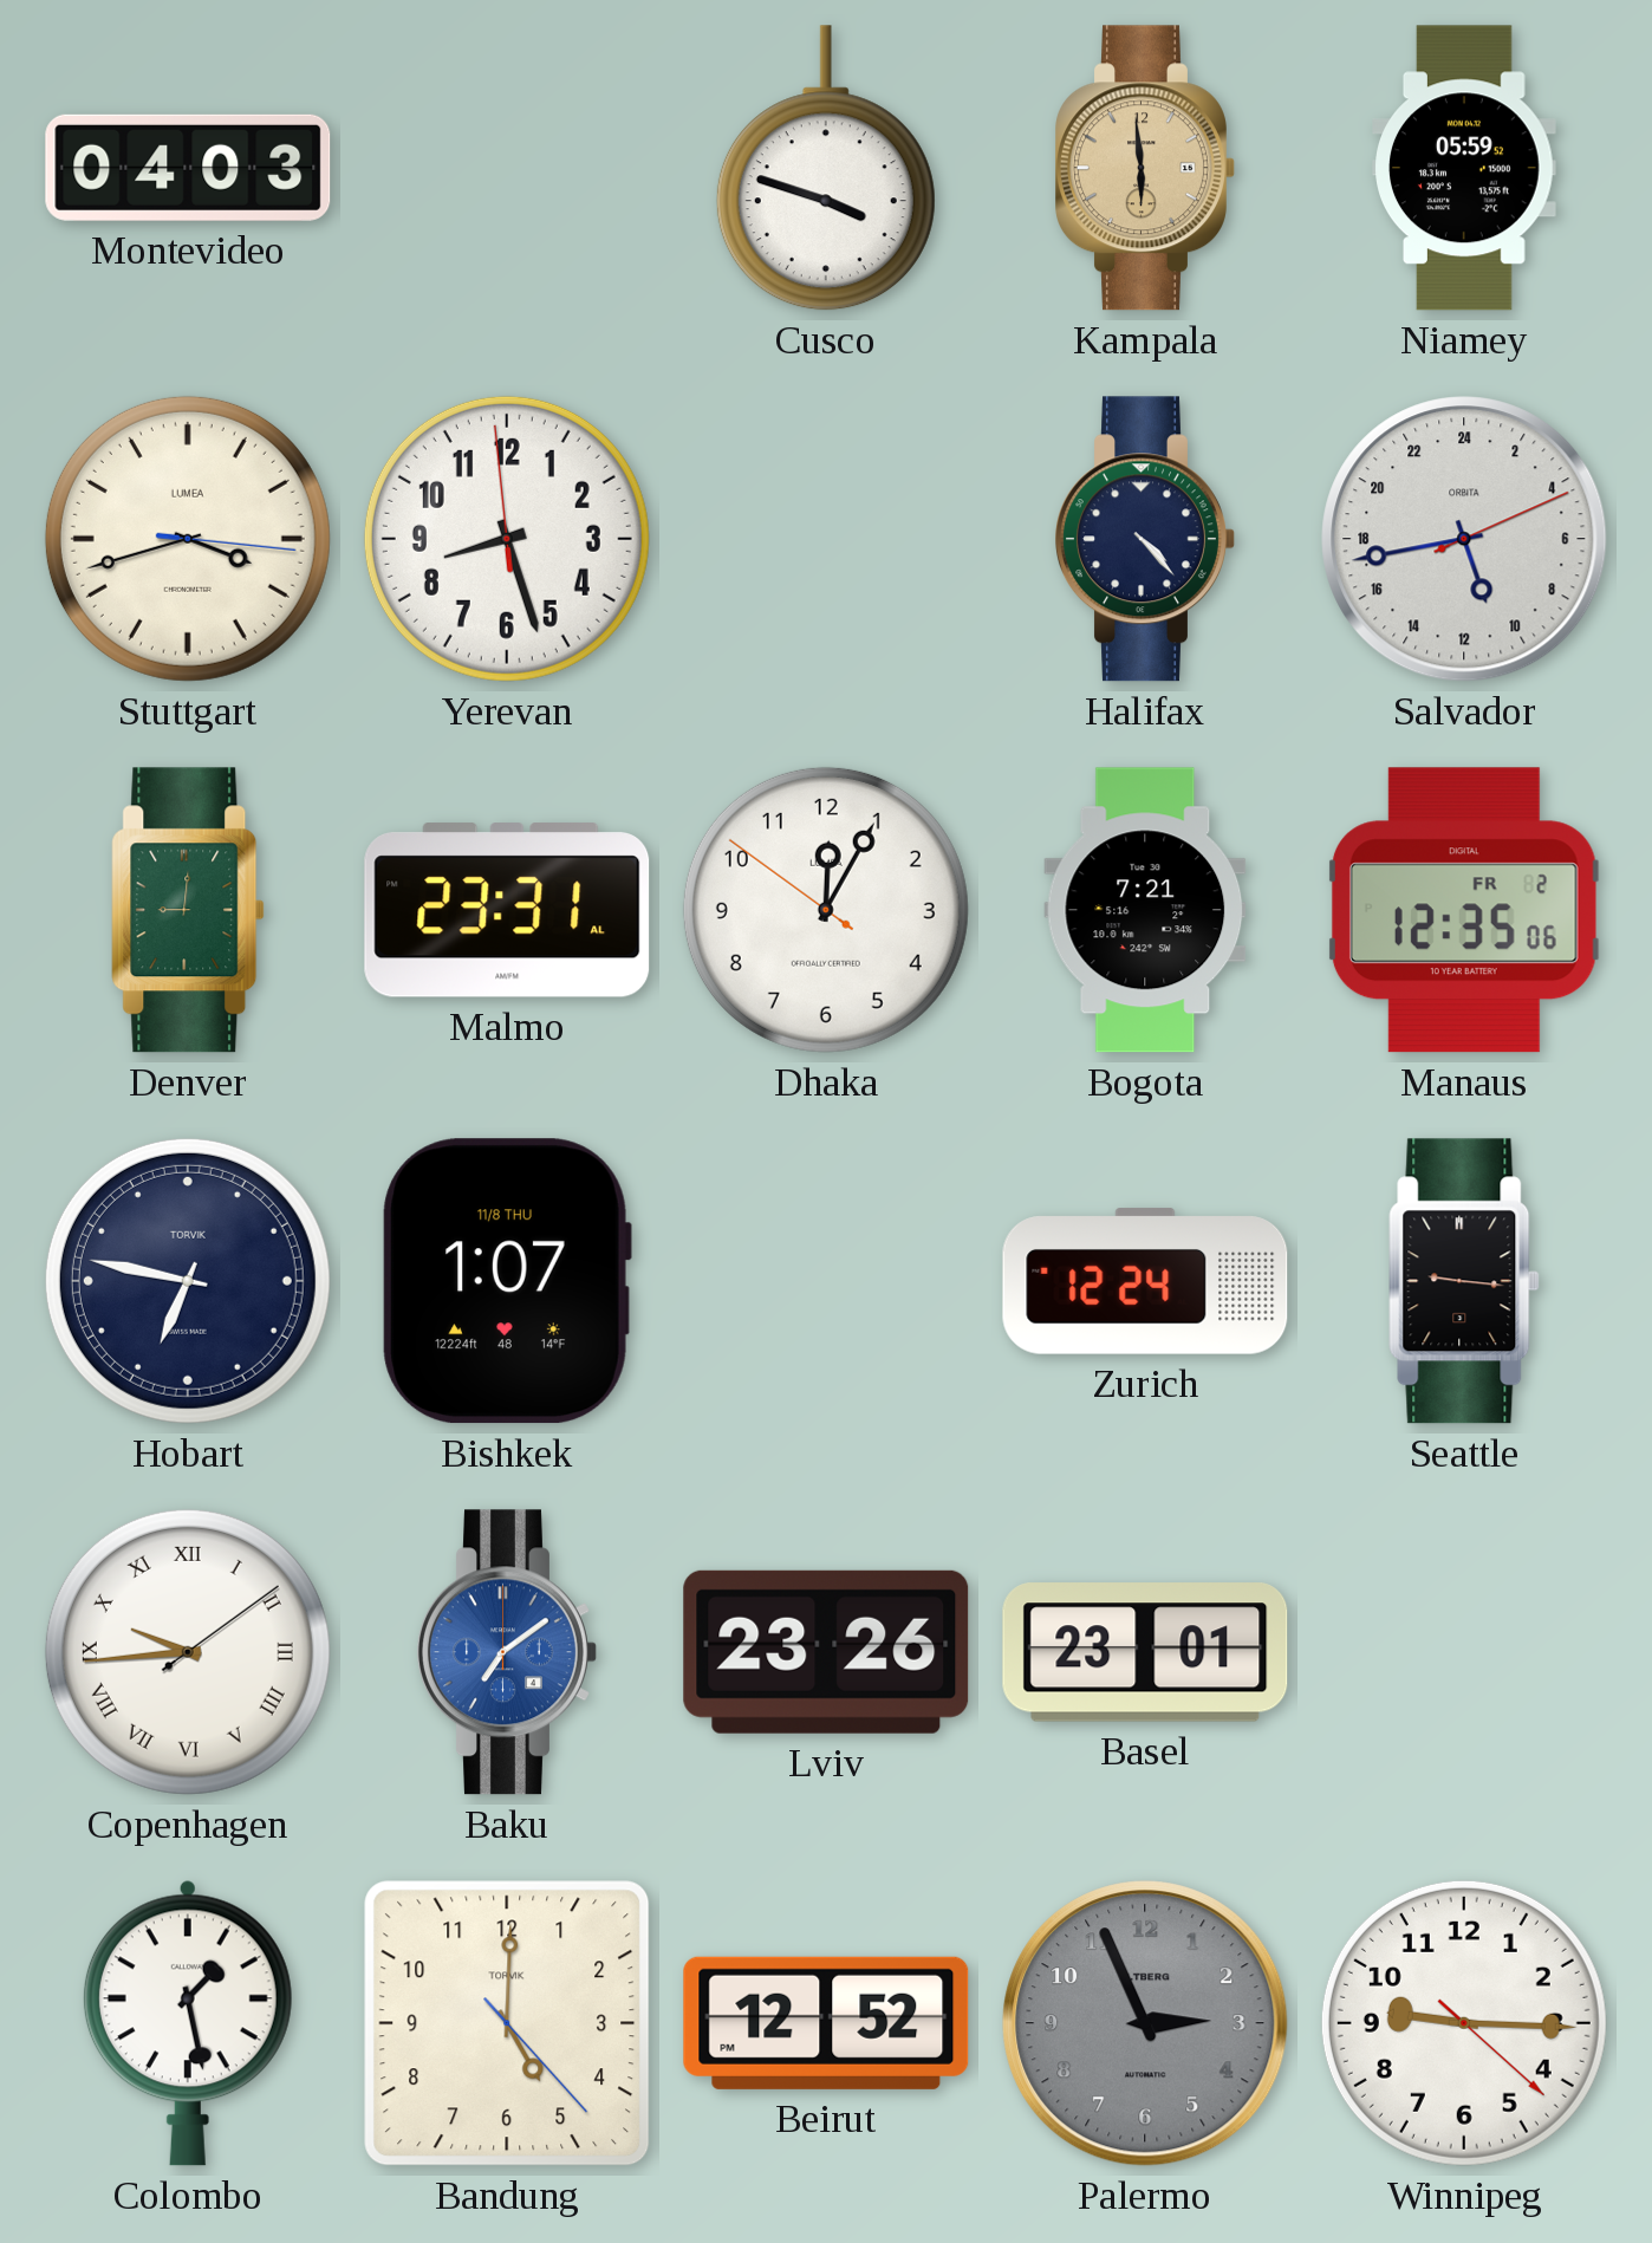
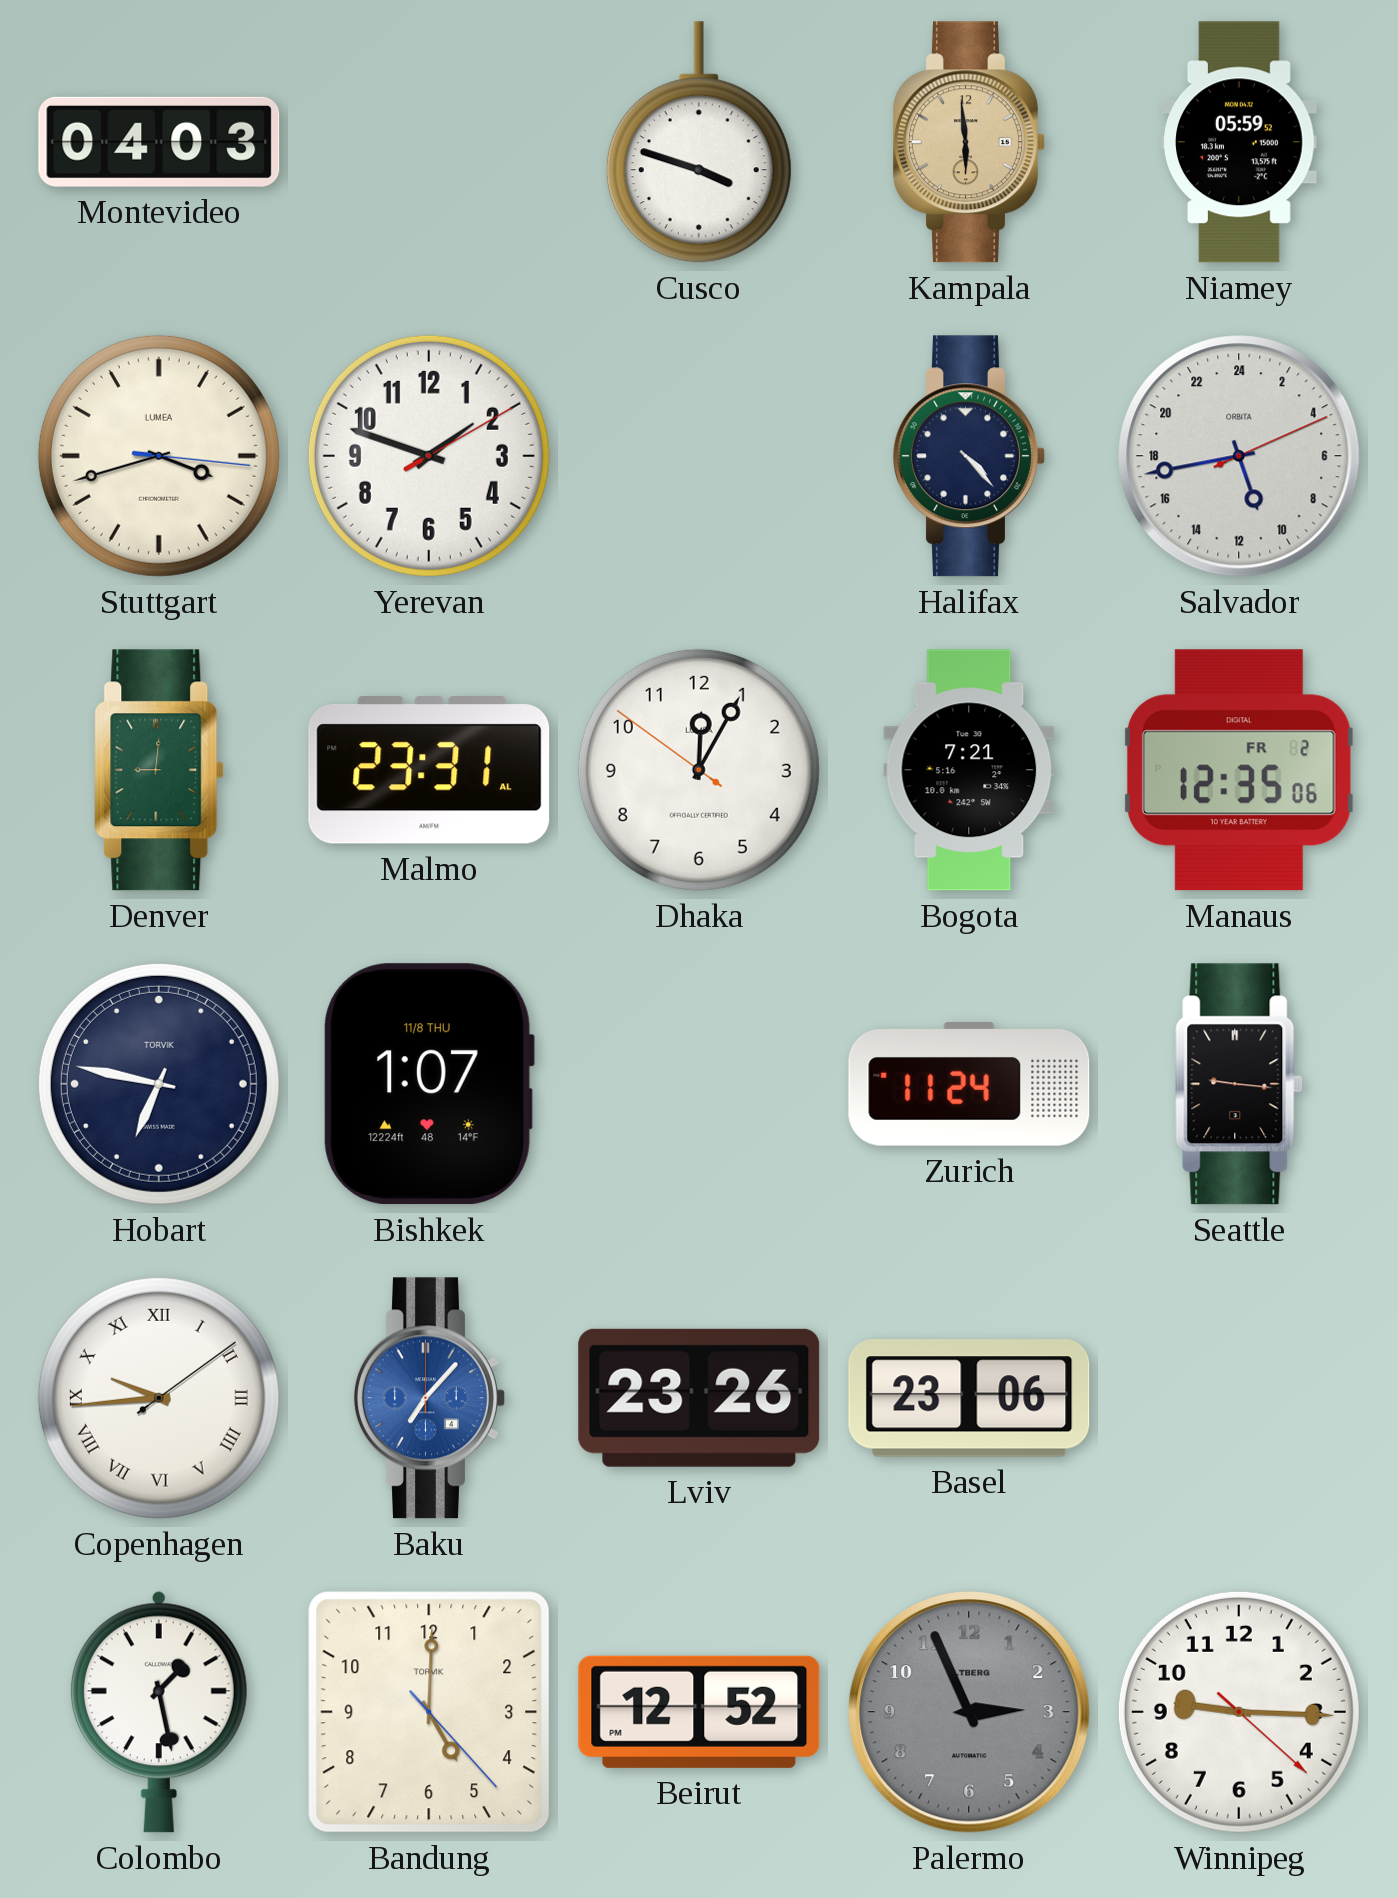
Yerevan: 8:26 -> 1:48
Zurich: 12:24 -> 11:24
Baku: 7:09 -> 7:07
Basel: 23:01 -> 23:06
